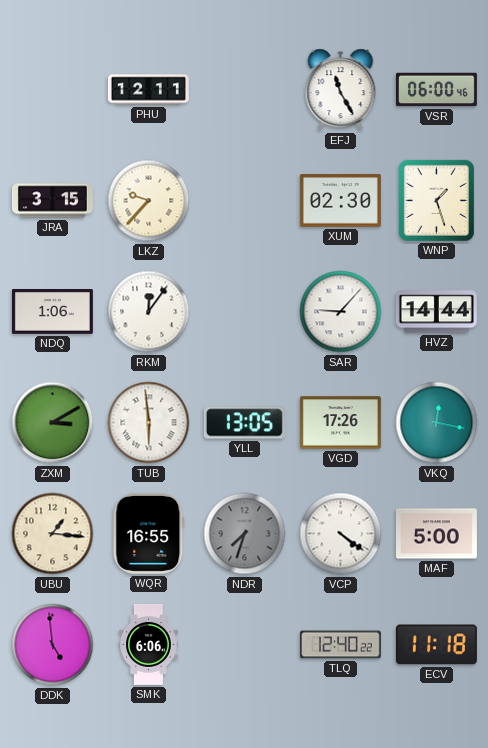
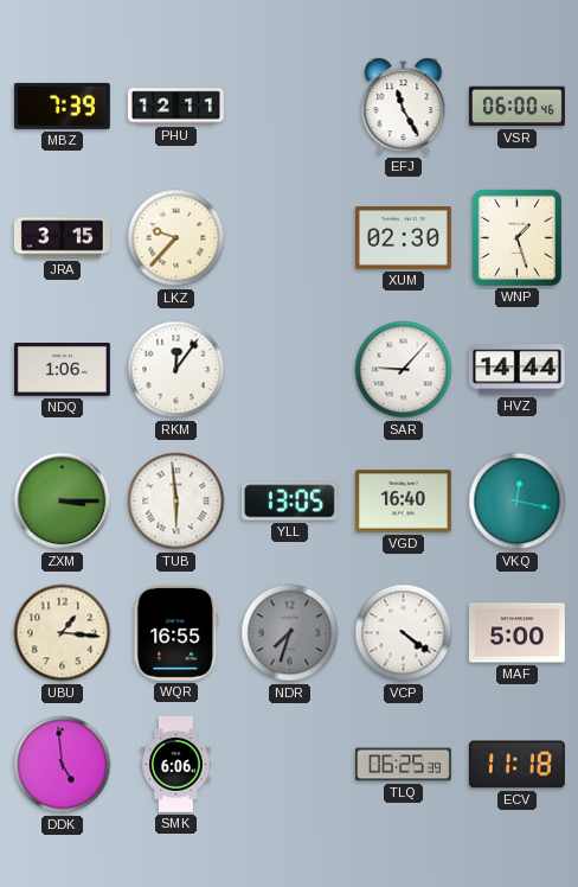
MBZ: none -> 7:39
ZXM: 3:10 -> 3:15
VGD: 17:26 -> 16:40
TLQ: 12:40 -> 06:25
